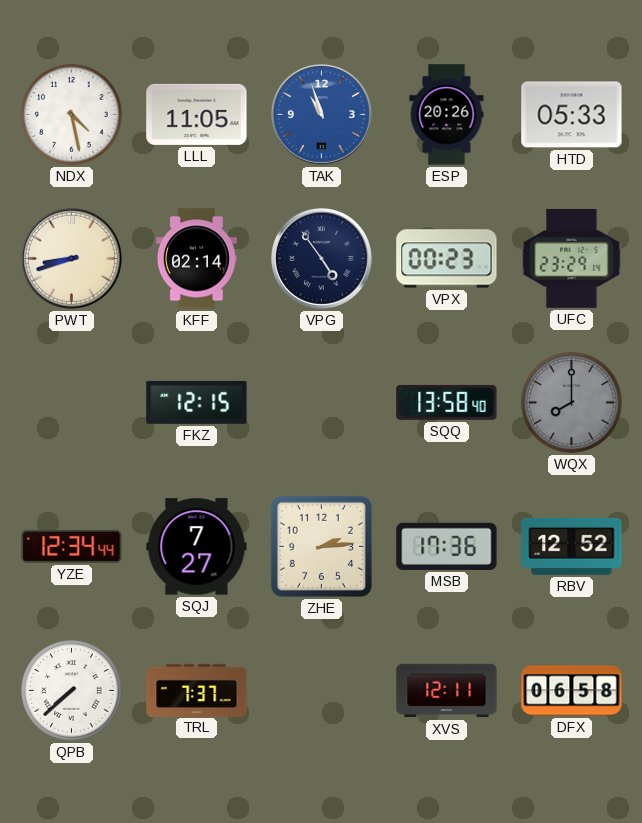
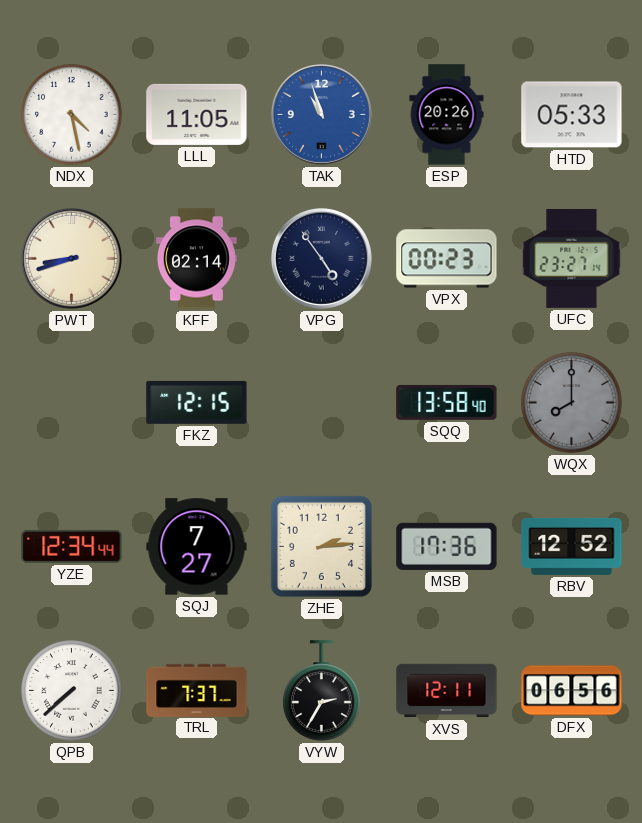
UFC: 23:29 -> 23:27
VYW: none -> 2:35
DFX: 06:58 -> 06:56
